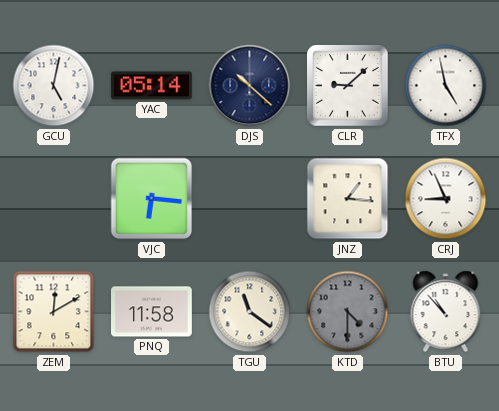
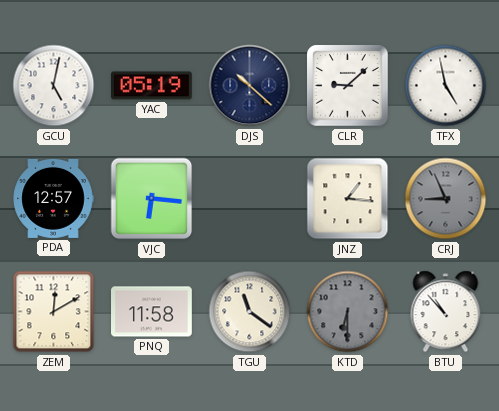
YAC: 05:14 -> 05:19
PDA: none -> 12:57
CRJ dial: white -> grey
KTD: 4:30 -> 6:30
